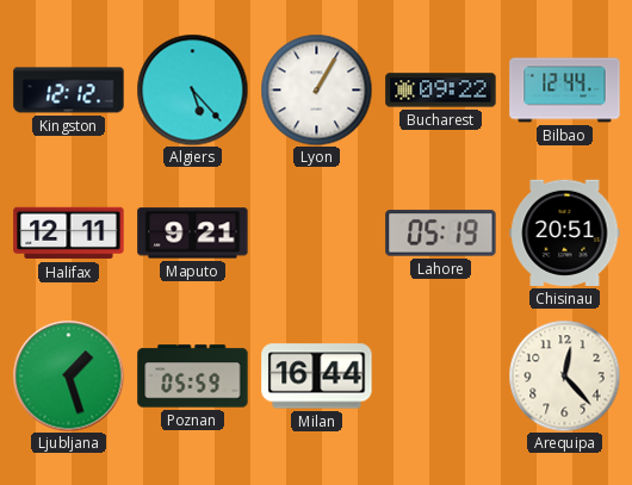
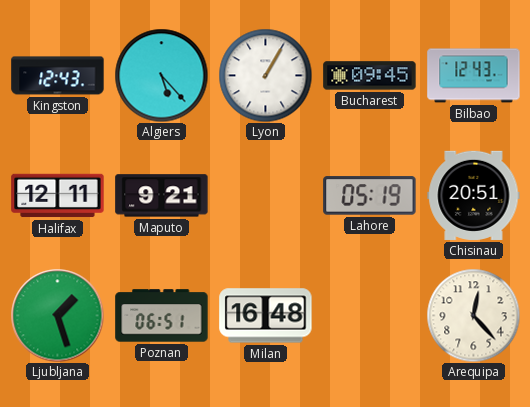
Kingston: 12:12 -> 12:43
Bucharest: 09:22 -> 09:45
Bilbao: 12:44 -> 12:43
Poznan: 05:59 -> 06:51
Milan: 16:44 -> 16:48
